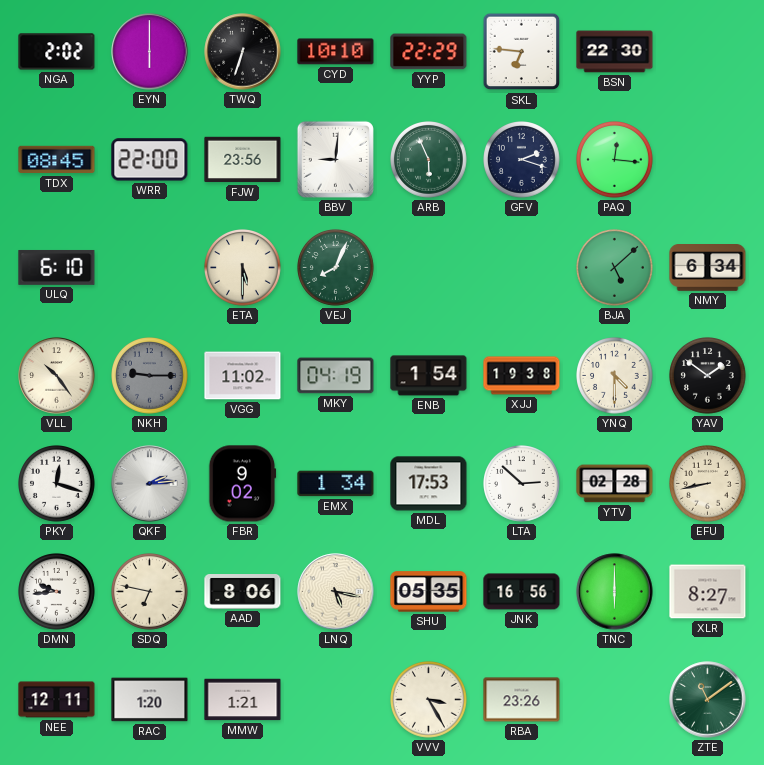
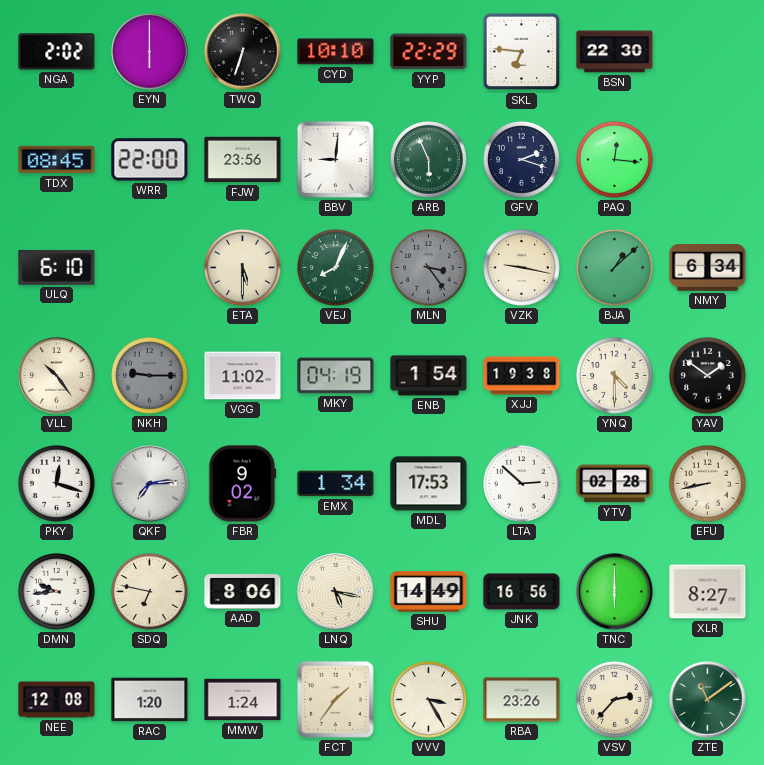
MLN: none -> 3:24
VZK: none -> 9:17
BJA: 5:08 -> 1:08
QKF: 2:14 -> 7:14
SHU: 05:35 -> 14:49
NEE: 12:11 -> 12:08
MMW: 1:21 -> 1:24
FCT: none -> 1:36
VSV: none -> 2:37
